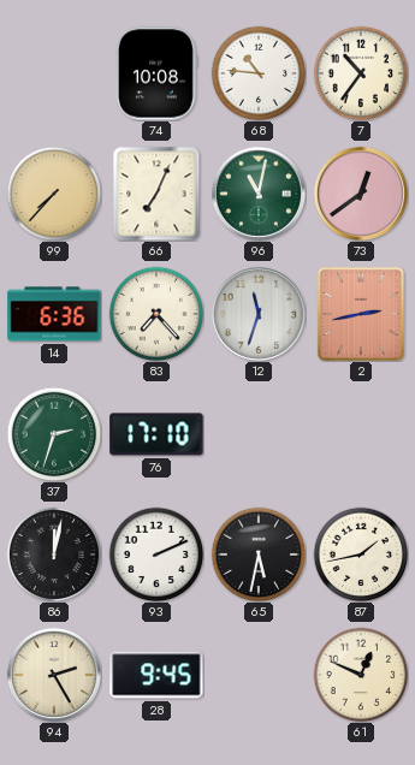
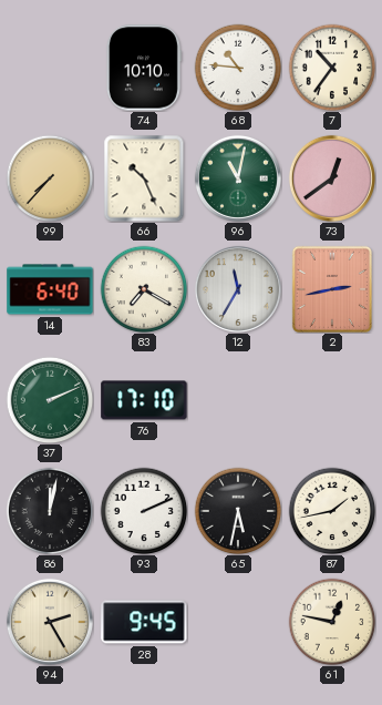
74: 10:08 -> 10:10
66: 7:04 -> 10:26
14: 6:36 -> 6:40
83: 7:23 -> 7:20
12: 11:33 -> 11:35
37: 2:33 -> 2:11
61: 12:49 -> 12:47
